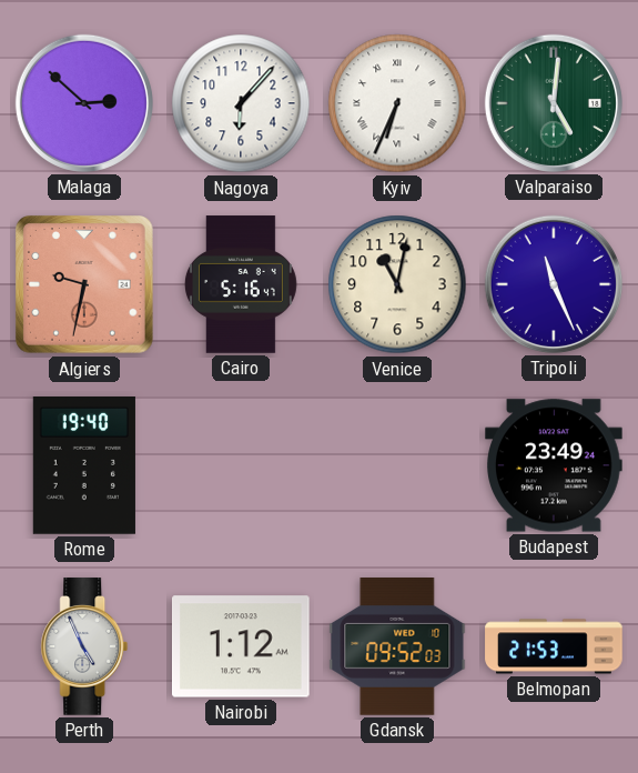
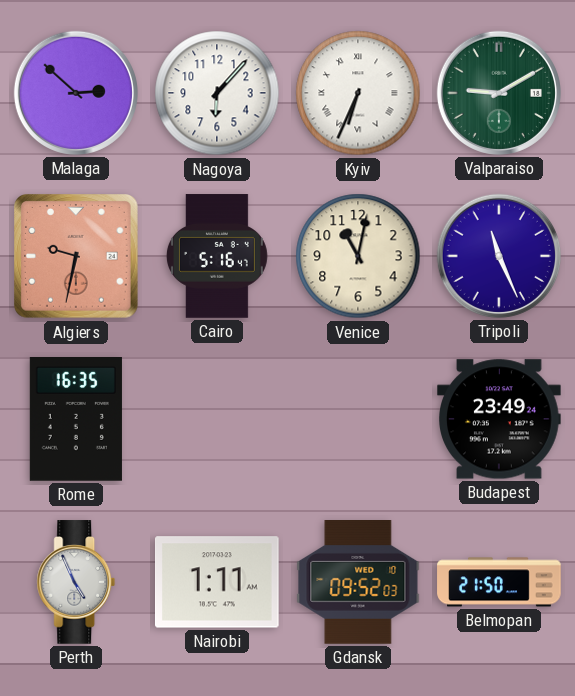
Valparaiso: 5:01 -> 9:10
Rome: 19:40 -> 16:35
Nairobi: 1:12 -> 1:11
Belmopan: 21:53 -> 21:50
